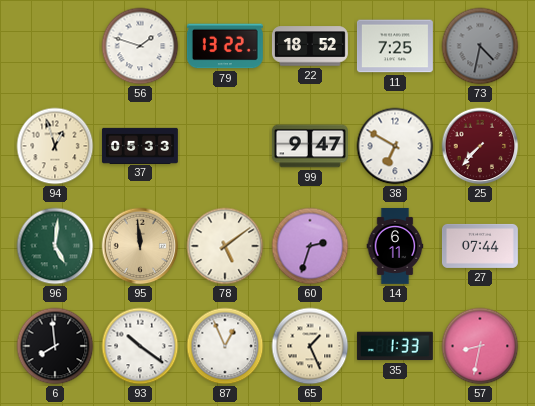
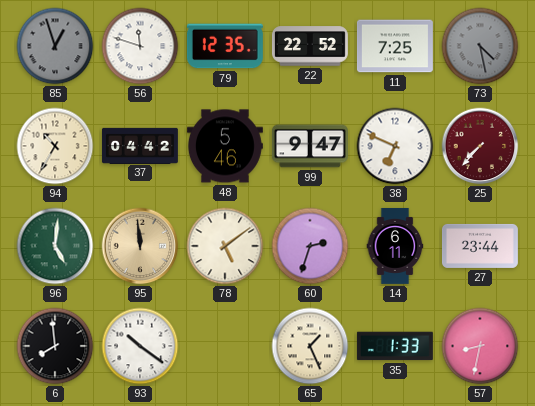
85: none -> 12:57
56: 1:48 -> 11:48
79: 13:22 -> 12:35
22: 18:52 -> 22:52
73: 4:32 -> 4:28
94: 12:57 -> 10:35
37: 05:33 -> 04:42
48: none -> 5:46
38: 6:50 -> 6:49
27: 07:44 -> 23:44
87: 12:56 -> none
